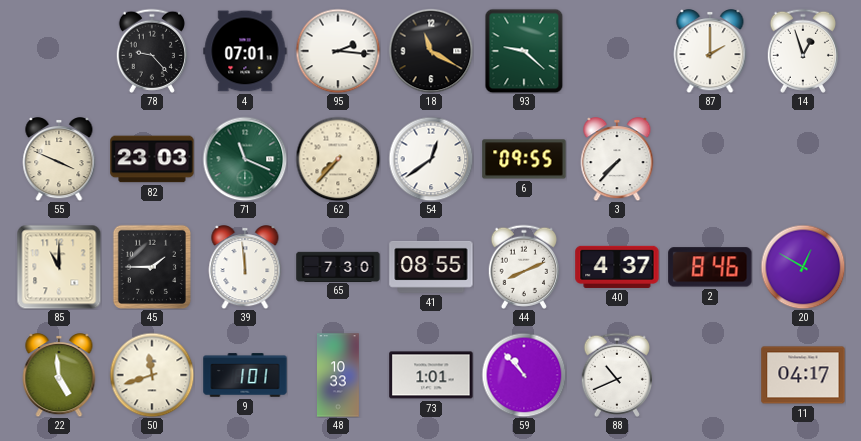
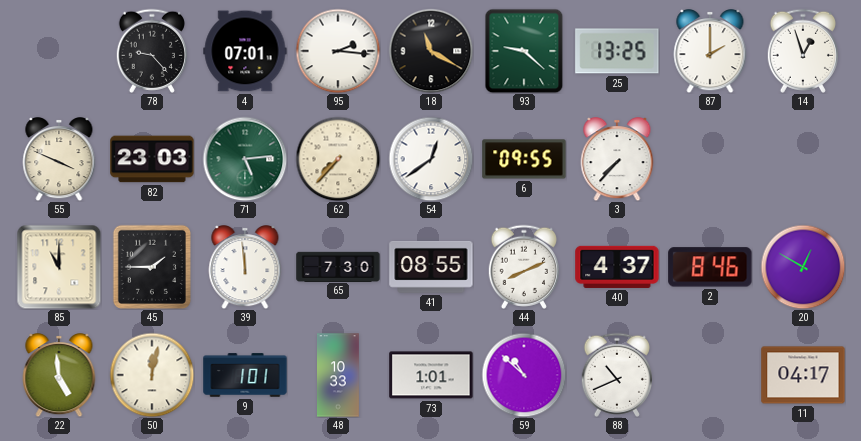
25: none -> 13:25
71: 11:19 -> 5:14
50: 11:42 -> 12:02
59: 10:53 -> 10:52
